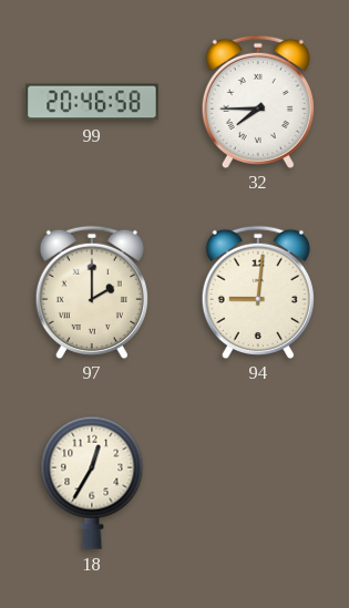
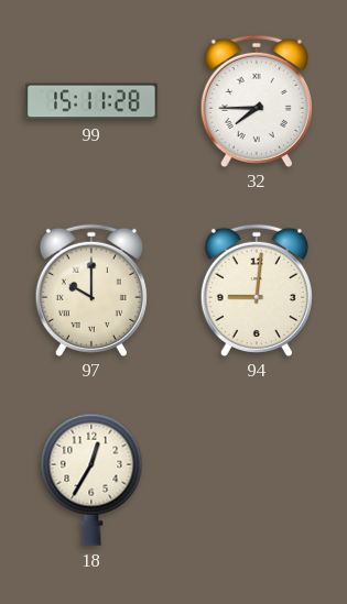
99: 20:46 -> 15:11
97: 2:00 -> 10:00
